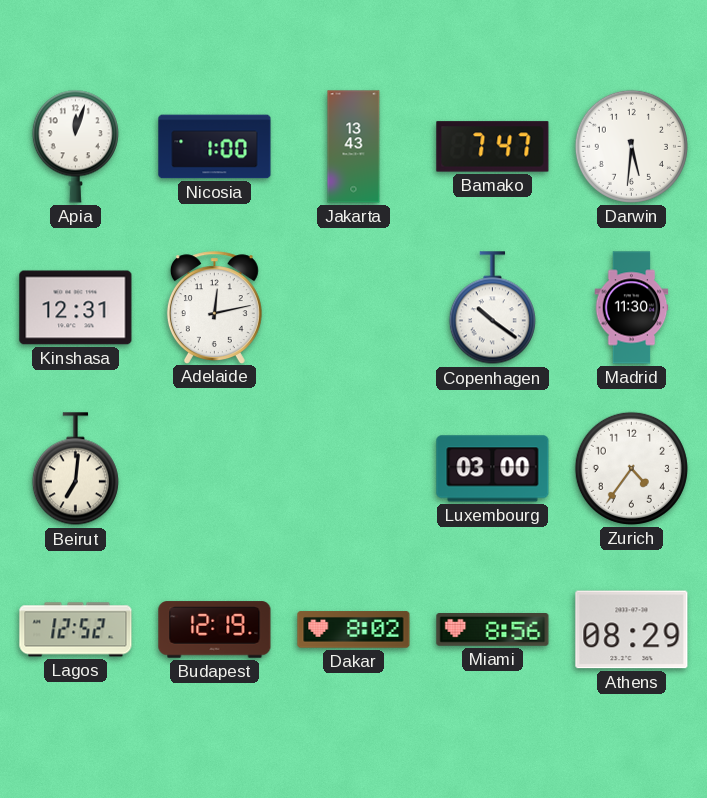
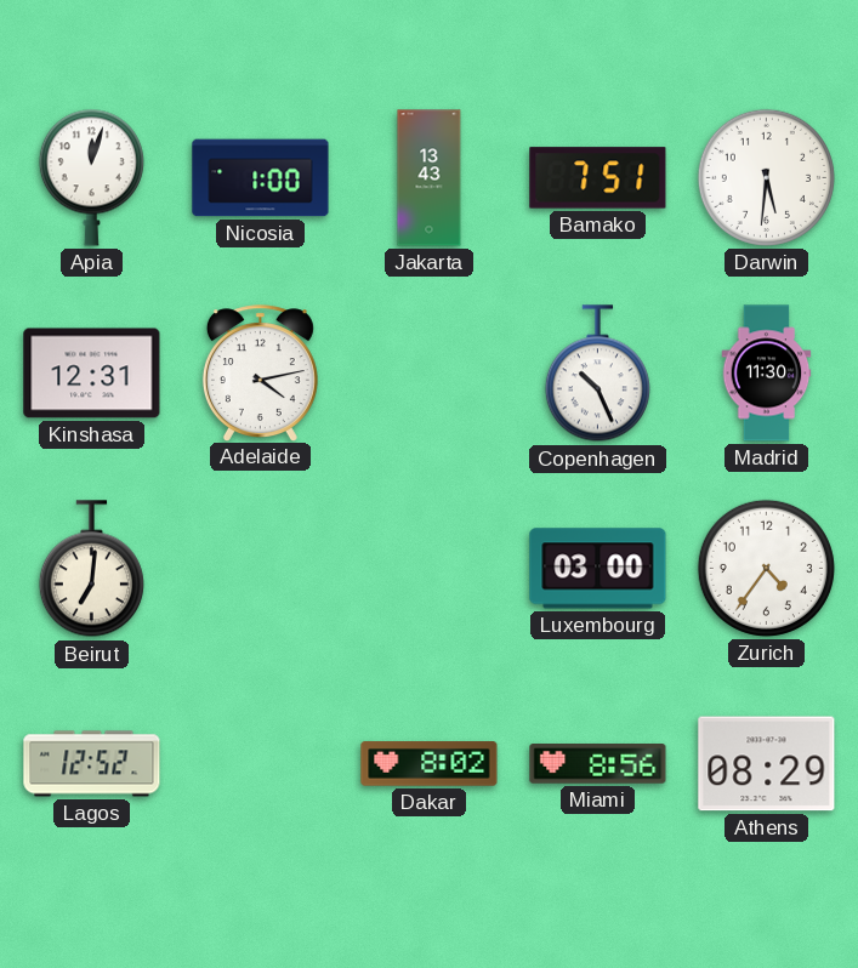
Bamako: 7:47 -> 7:51
Adelaide: 12:13 -> 4:13
Copenhagen: 10:21 -> 10:26
Budapest: 12:19 -> none
